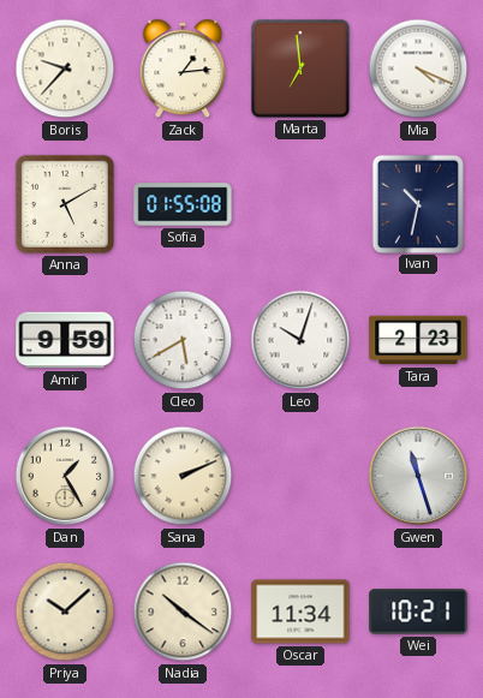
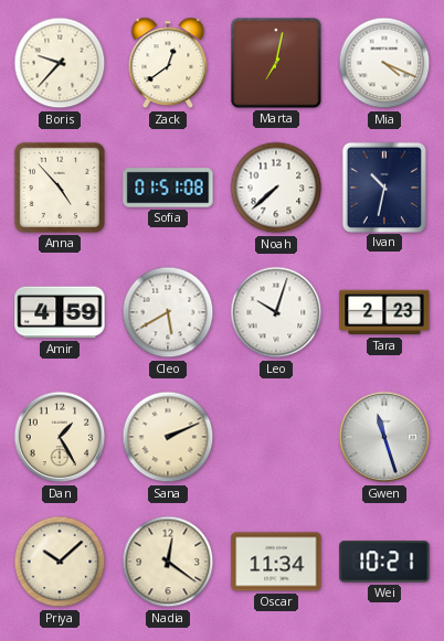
Zack: 1:14 -> 12:39
Marta: 6:59 -> 7:02
Anna: 5:10 -> 4:53
Sofia: 01:55 -> 01:51
Noah: none -> 7:38
Amir: 9:59 -> 4:59
Nadia: 10:21 -> 12:21
